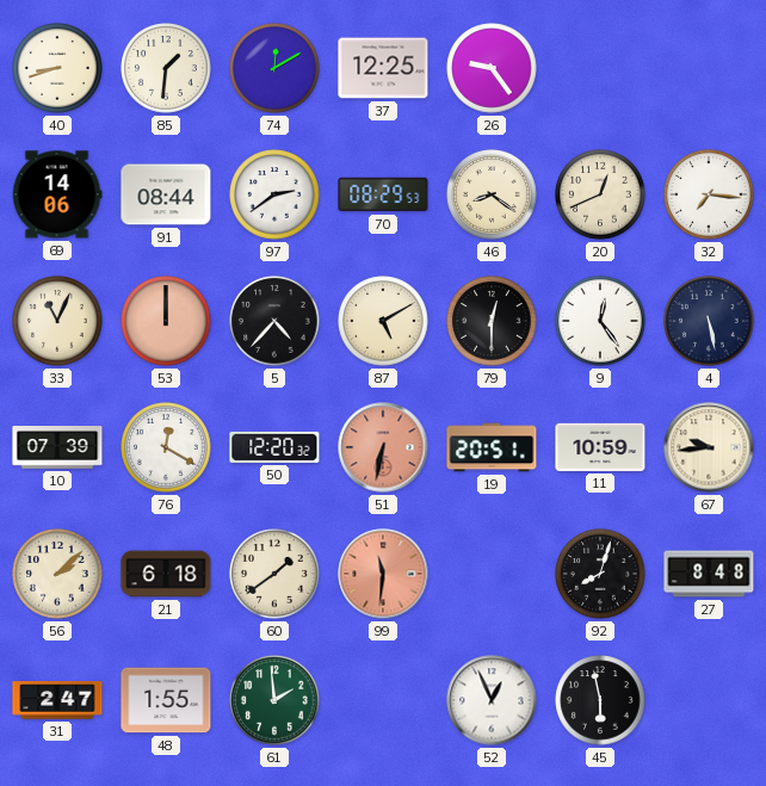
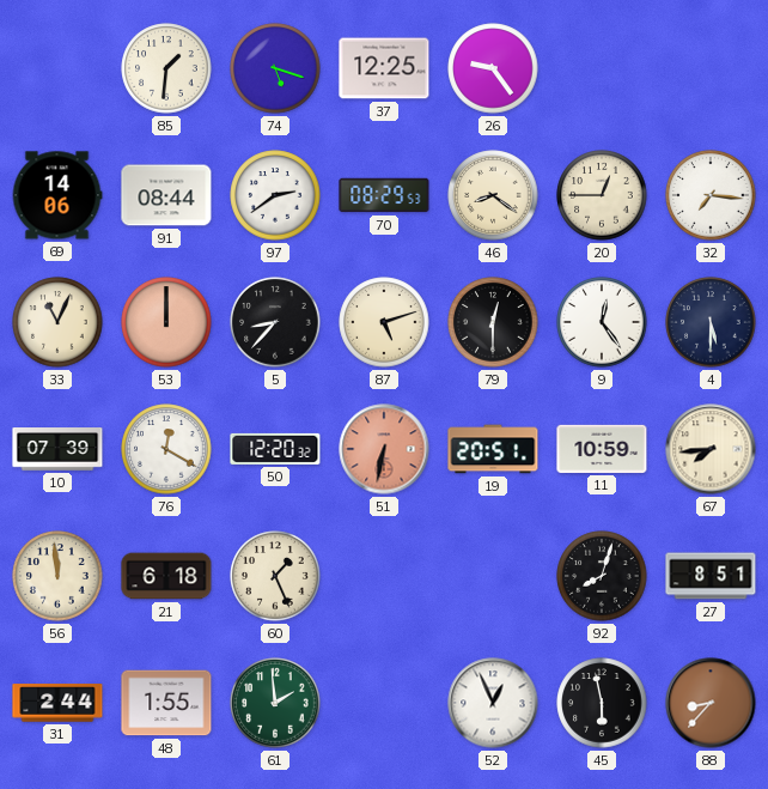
40: 8:42 -> none
74: 12:10 -> 5:18
20: 12:41 -> 12:45
5: 4:37 -> 8:37
87: 5:10 -> 5:12
4: 5:28 -> 5:30
67: 9:44 -> 7:44
56: 2:08 -> 11:59
60: 1:39 -> 1:26
99: 11:31 -> none
27: 8:48 -> 8:51
31: 2:47 -> 2:44
88: none -> 8:37
